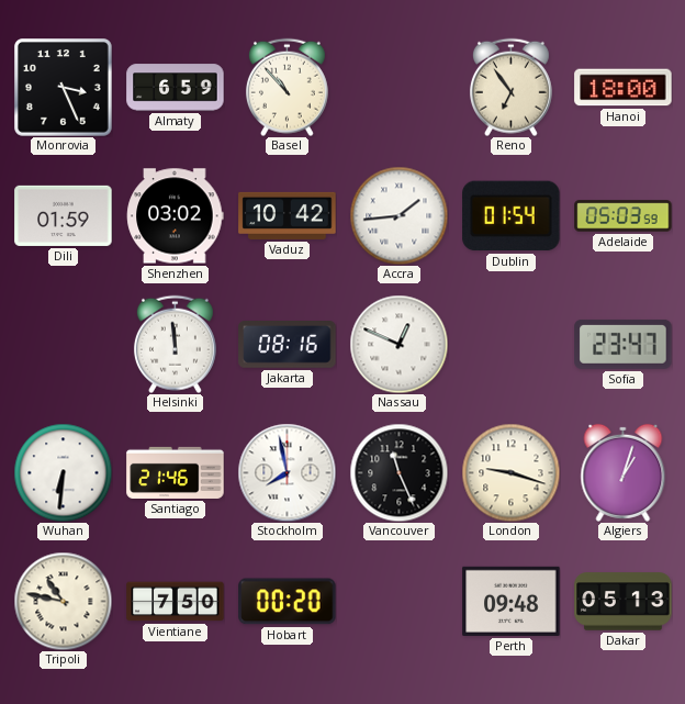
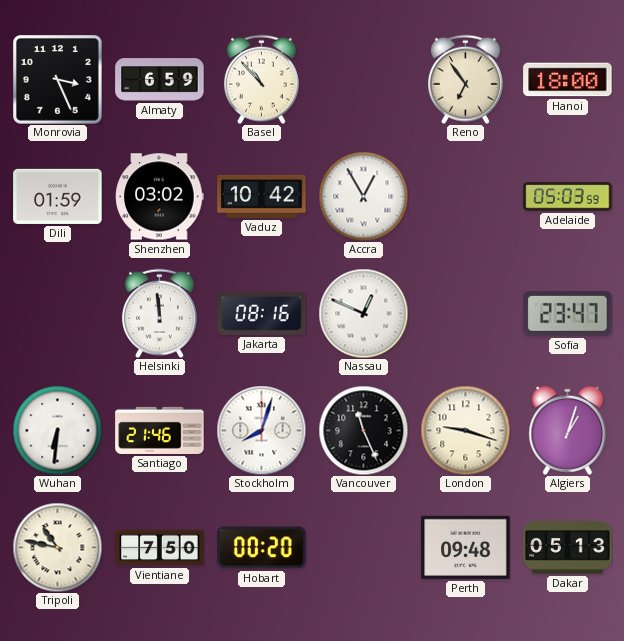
Accra: 1:44 -> 12:55
Dublin: 01:54 -> none
Stockholm: 7:58 -> 8:03
